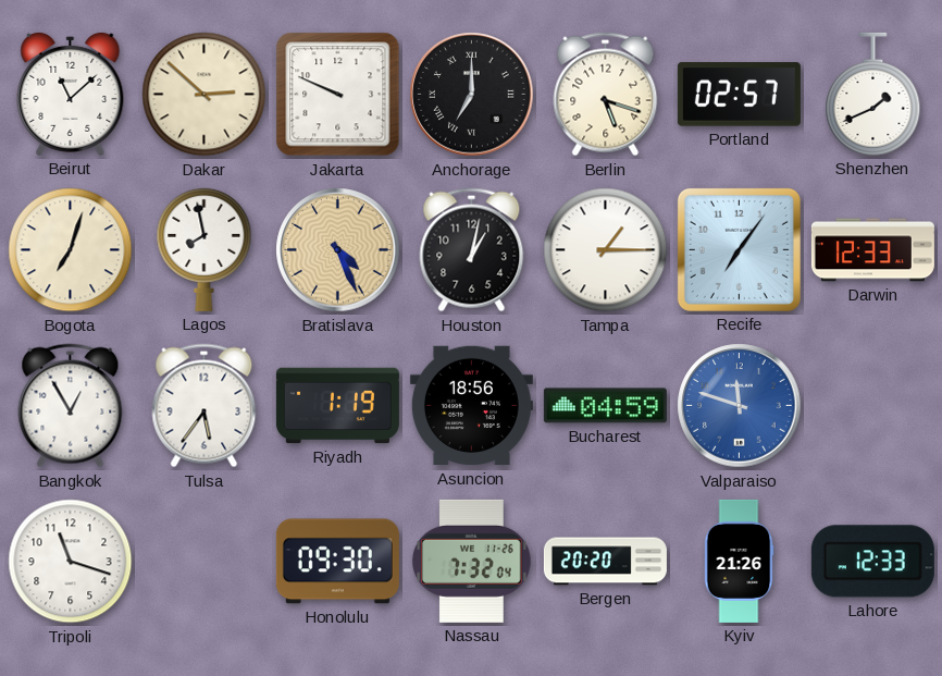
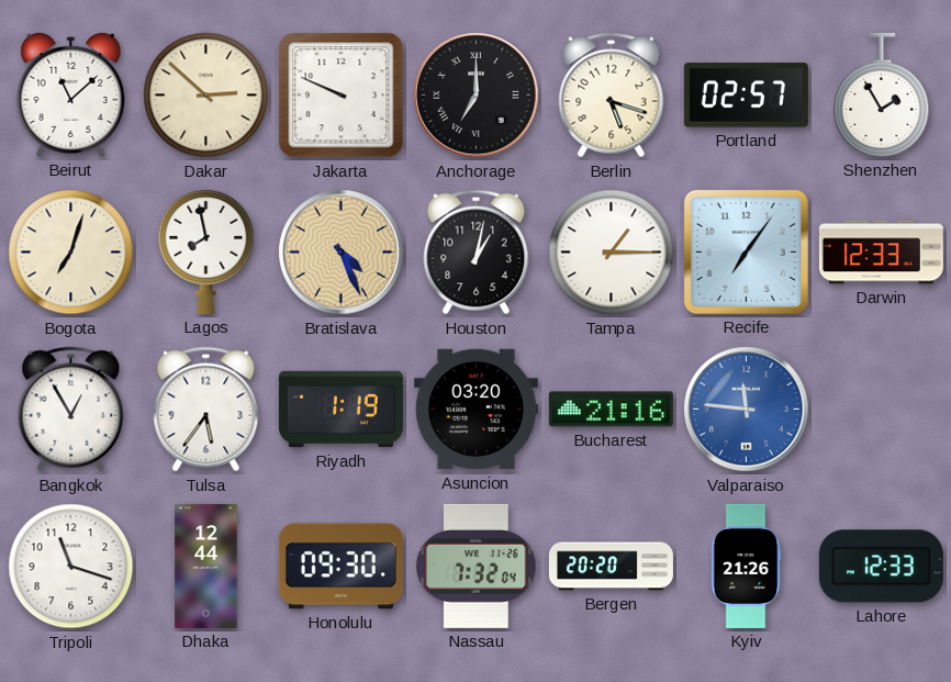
Shenzhen: 1:41 -> 1:55
Asuncion: 18:56 -> 03:20
Bucharest: 04:59 -> 21:16
Valparaiso: 11:48 -> 11:46
Dhaka: none -> 12:44
